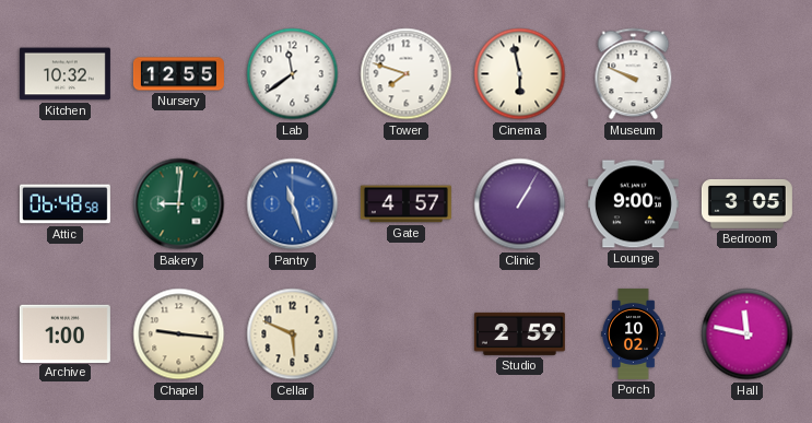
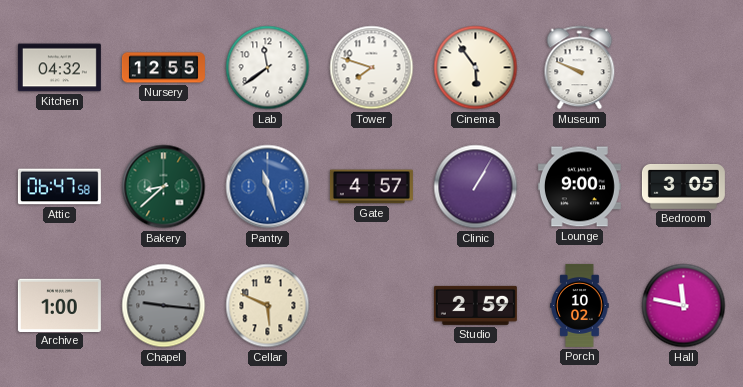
Kitchen: 10:32 -> 04:32
Cinema: 5:58 -> 5:54
Attic: 06:48 -> 06:47
Bakery: 9:01 -> 8:38
Chapel dial: cream -> grey
